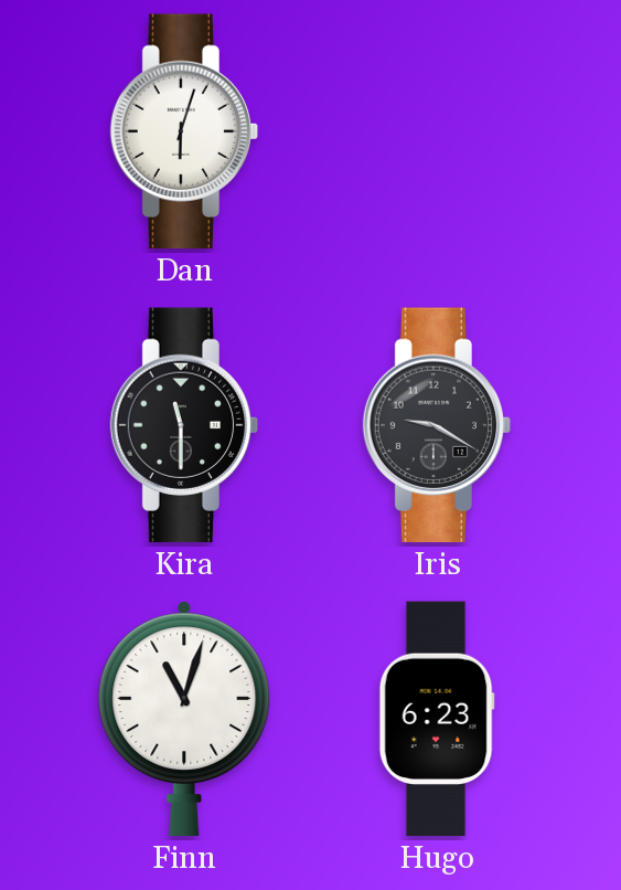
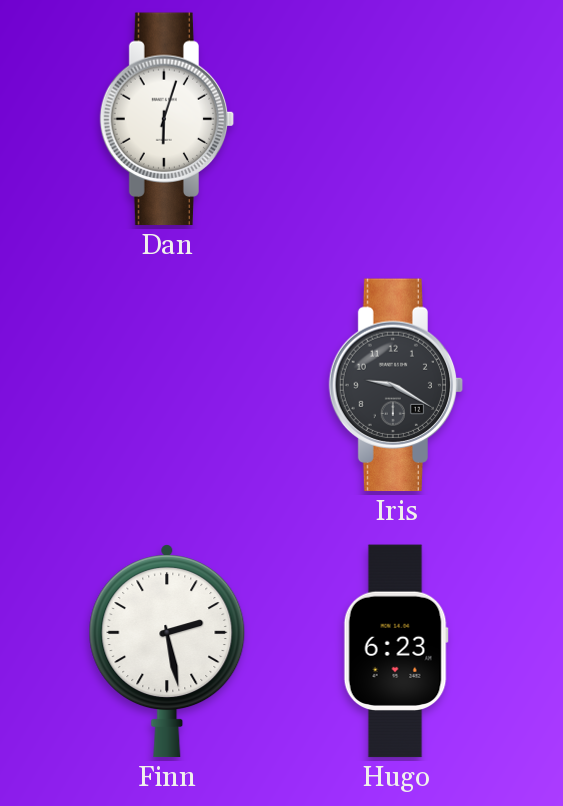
Kira: 11:30 -> none
Finn: 11:03 -> 2:28
